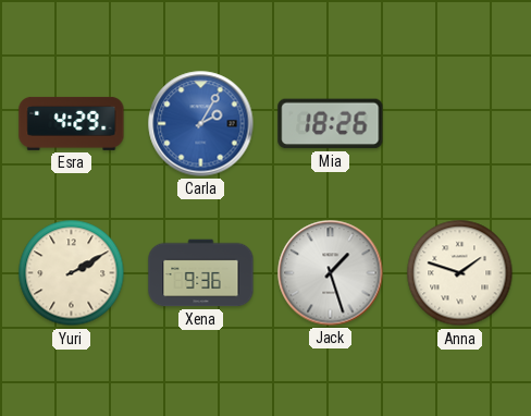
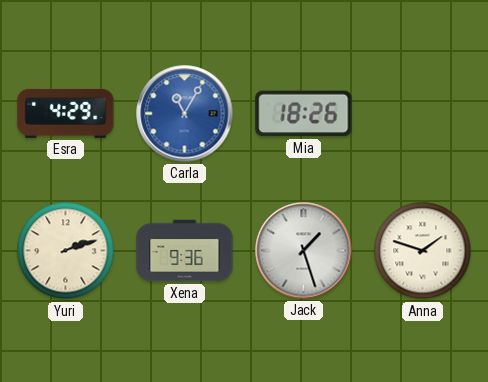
Carla: 2:05 -> 11:05
Yuri: 2:10 -> 2:12
